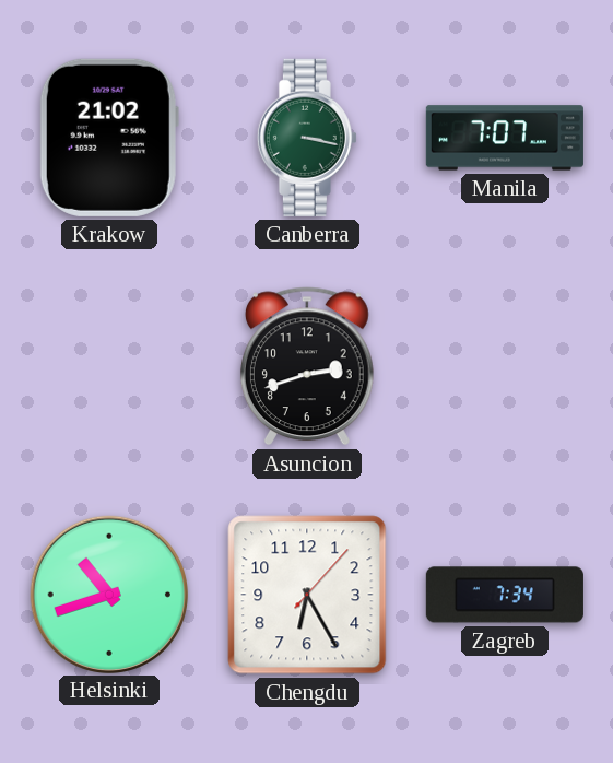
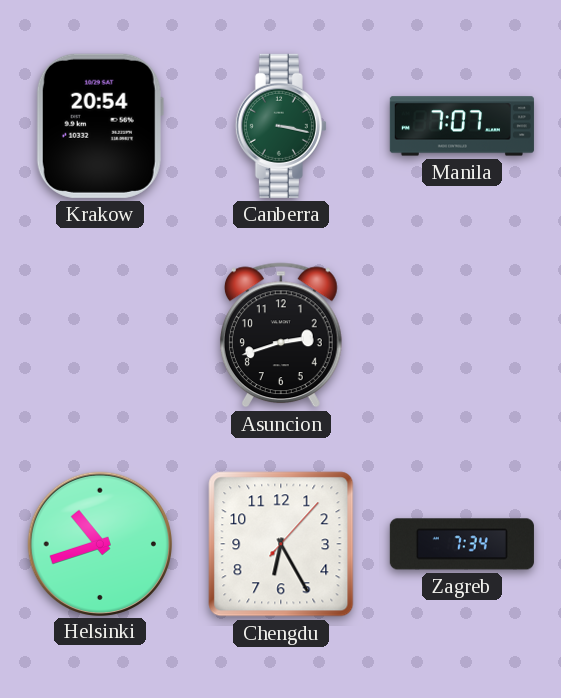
Krakow: 21:02 -> 20:54
